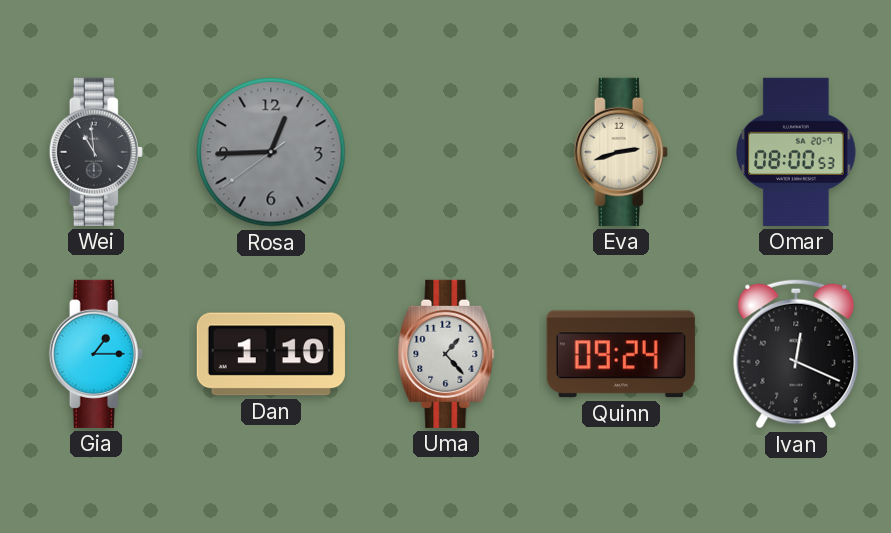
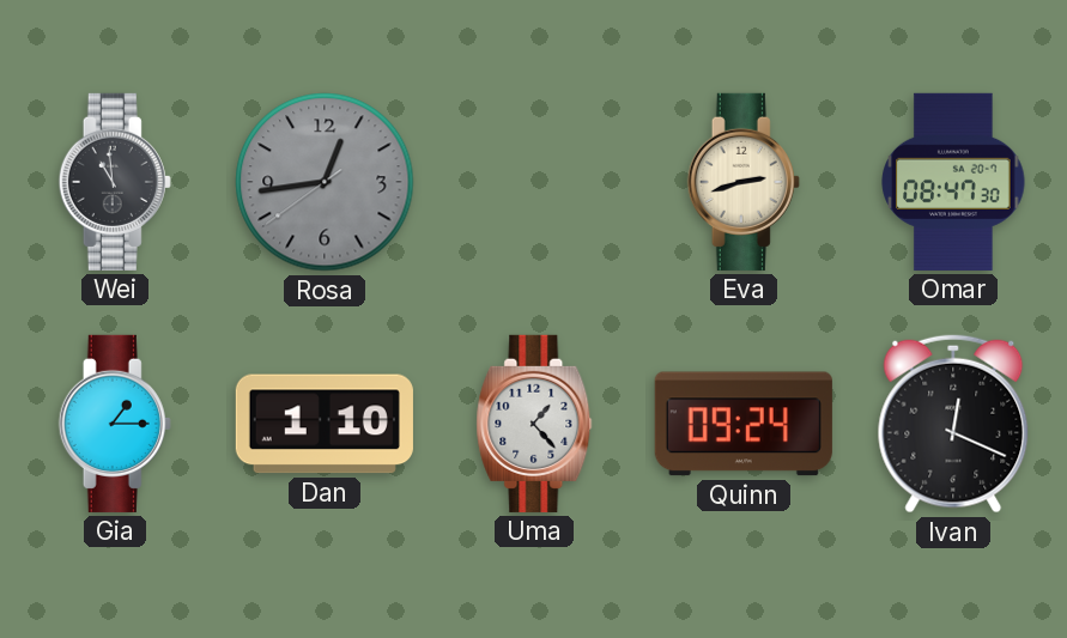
Rosa: 12:44 -> 12:43
Omar: 08:00 -> 08:47
